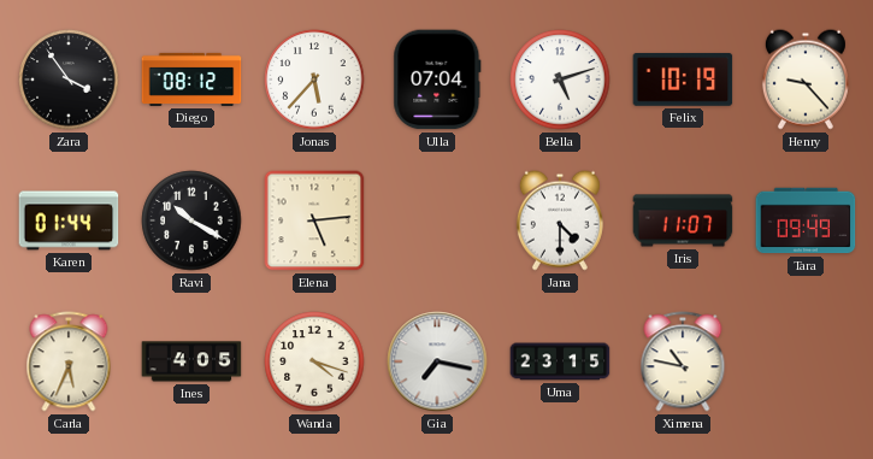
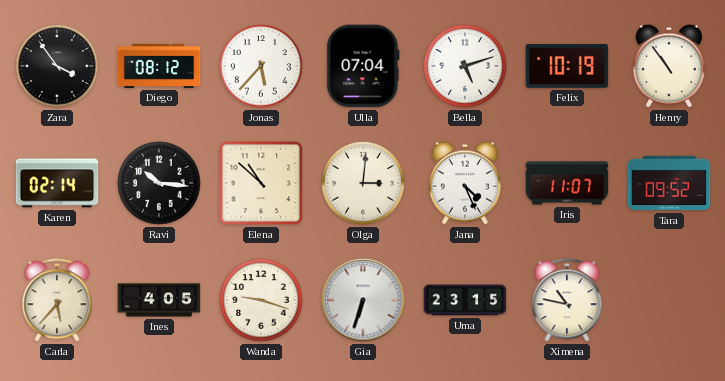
Henry: 9:23 -> 10:54
Karen: 01:44 -> 02:14
Ravi: 10:20 -> 10:16
Elena: 5:14 -> 10:52
Olga: none -> 3:01
Jana: 4:30 -> 4:26
Tara: 09:49 -> 09:52
Carla: 5:34 -> 5:37
Wanda: 4:18 -> 9:18
Gia: 7:17 -> 6:33
